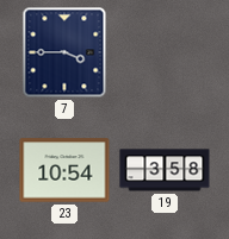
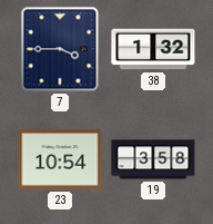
38: none -> 1:32
